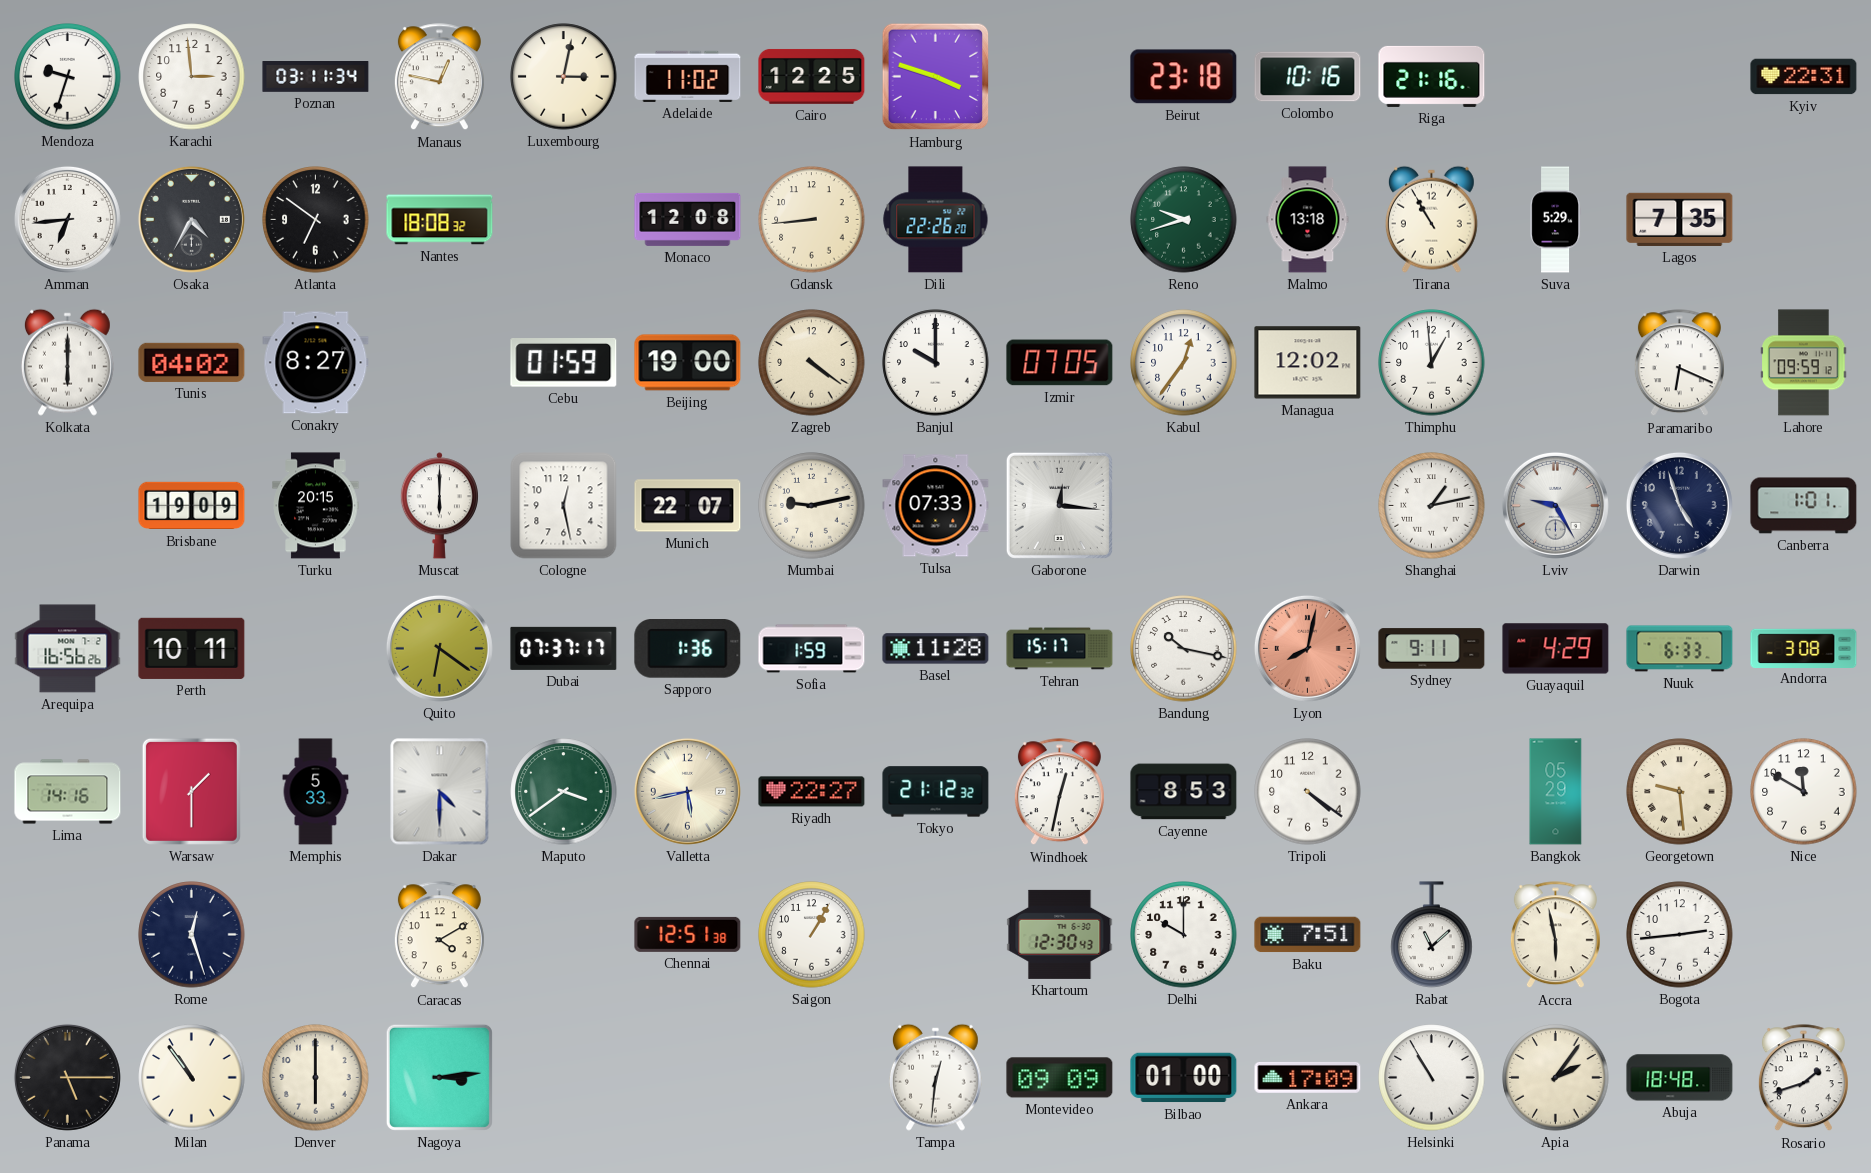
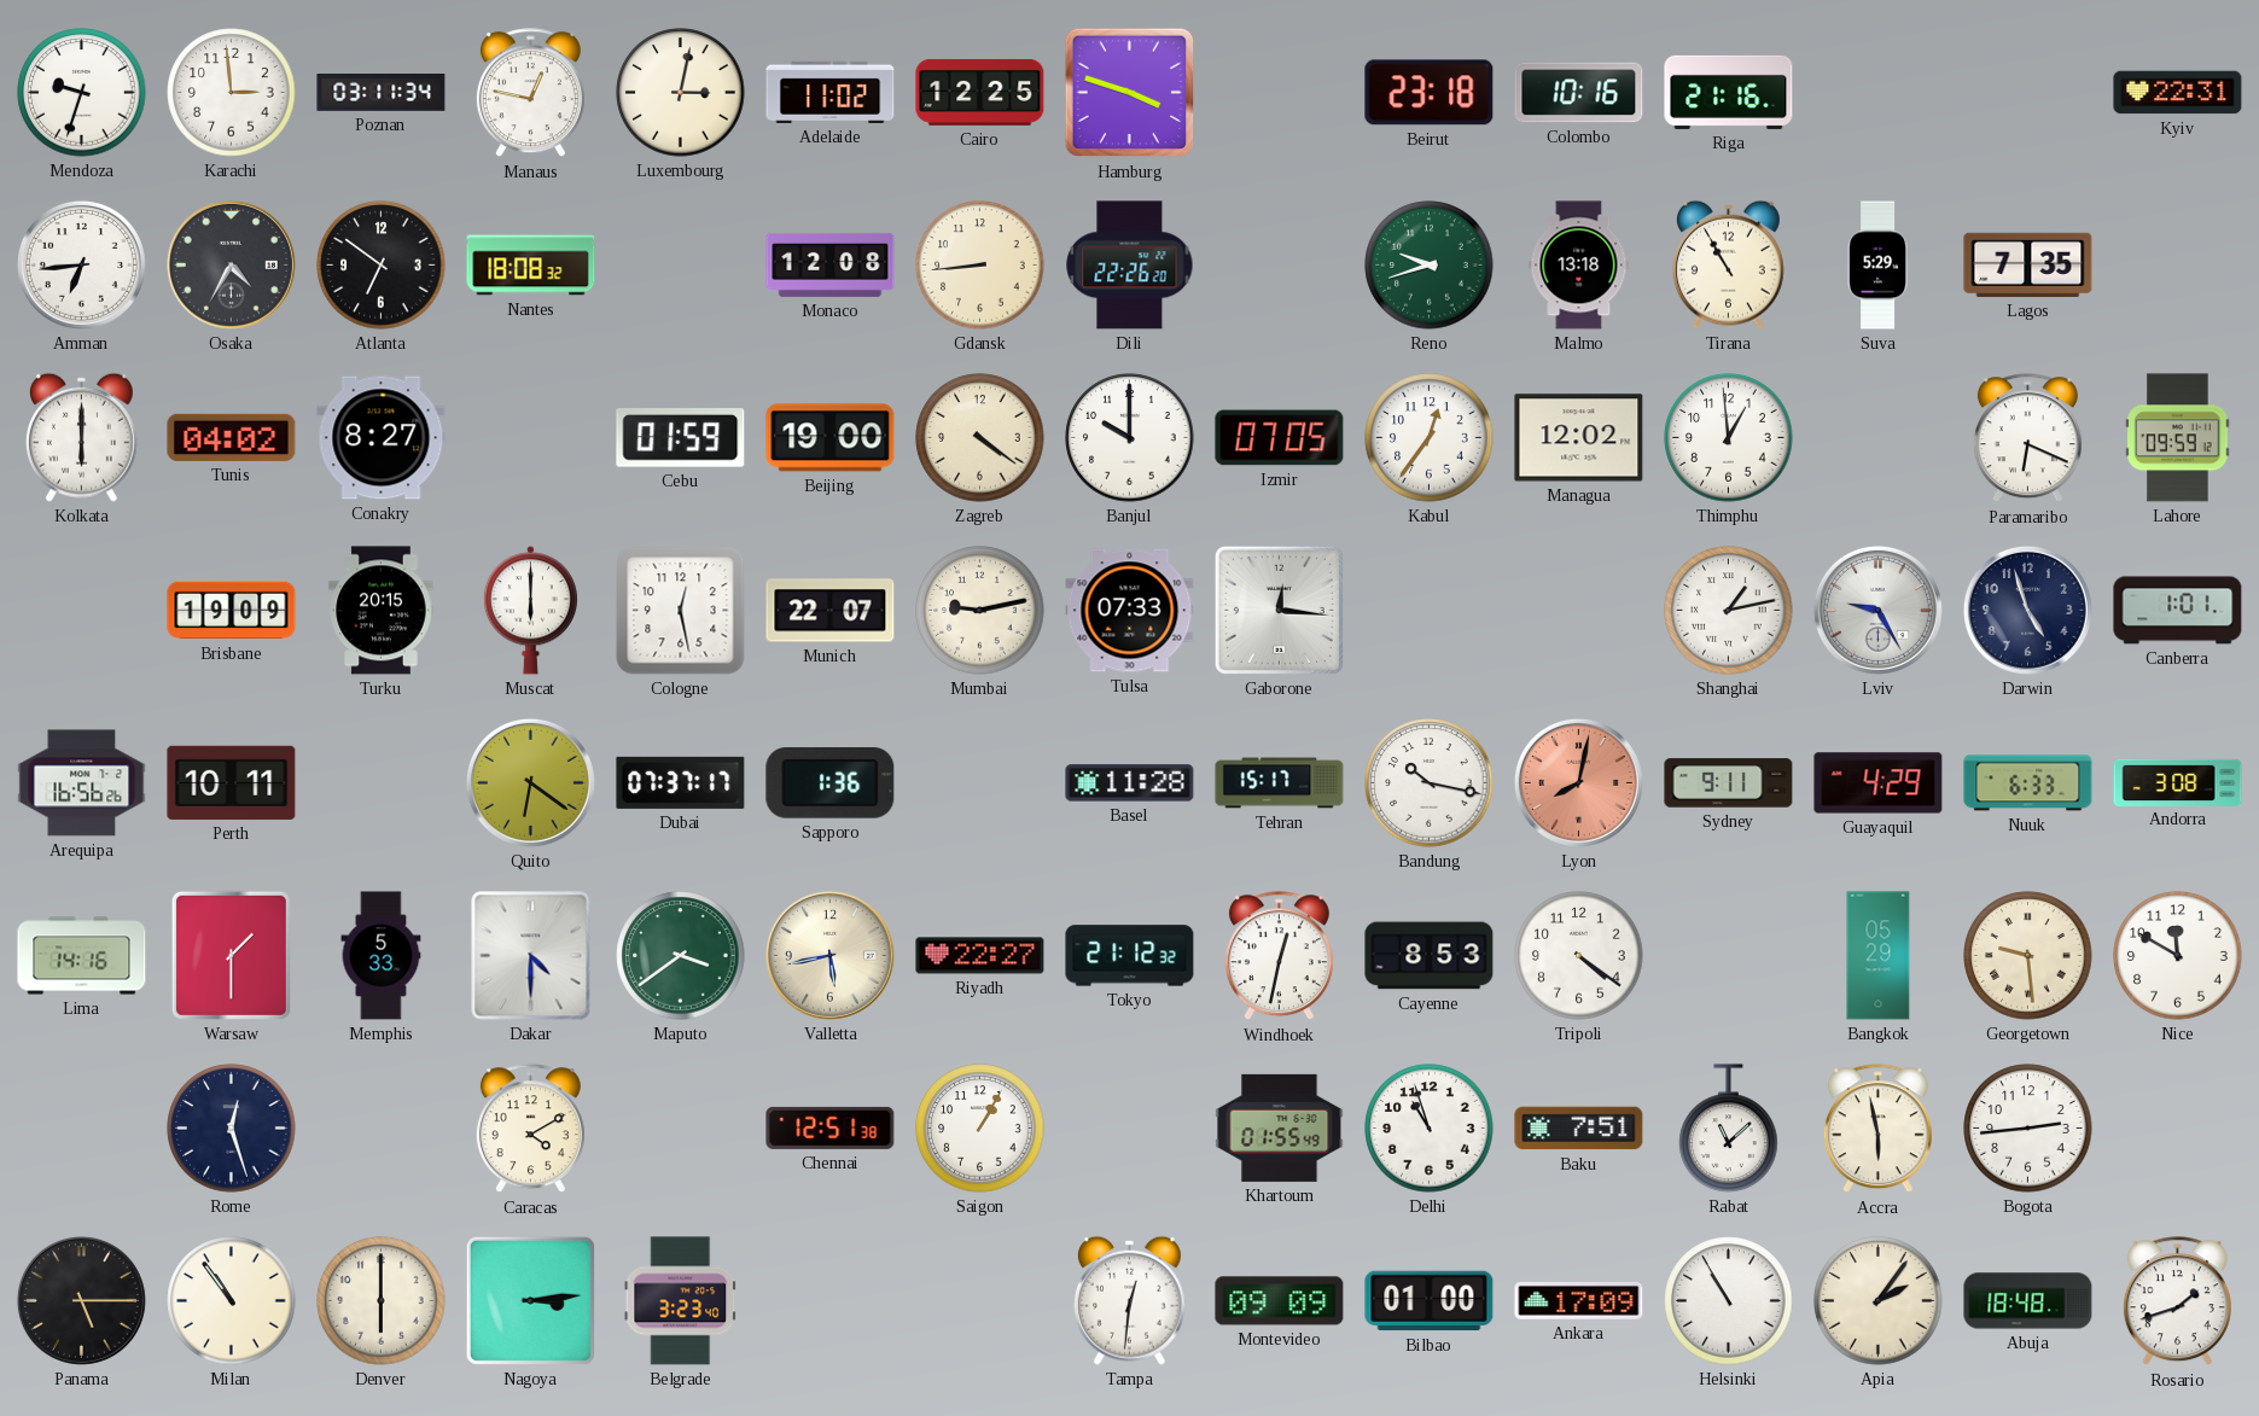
Sofia: 1:59 -> none
Khartoum: 12:30 -> 01:55
Delhi: 10:00 -> 10:57
Belgrade: none -> 3:23
